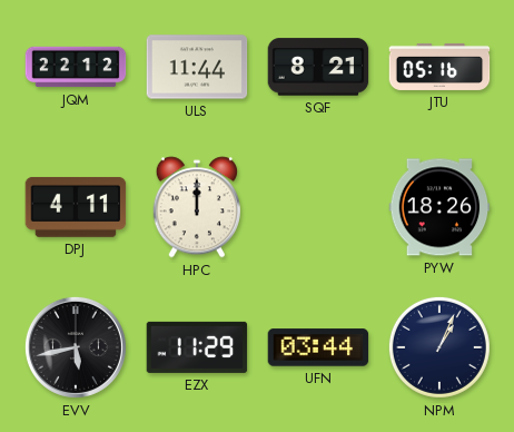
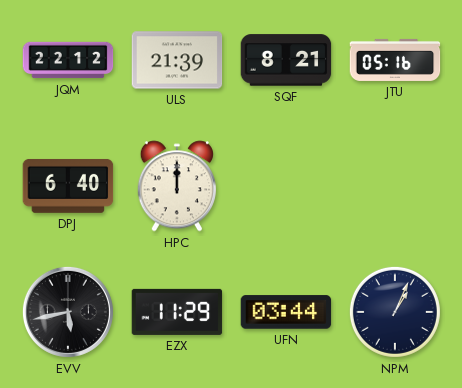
ULS: 11:44 -> 21:39
DPJ: 4:11 -> 6:40
PYW: 18:26 -> none
